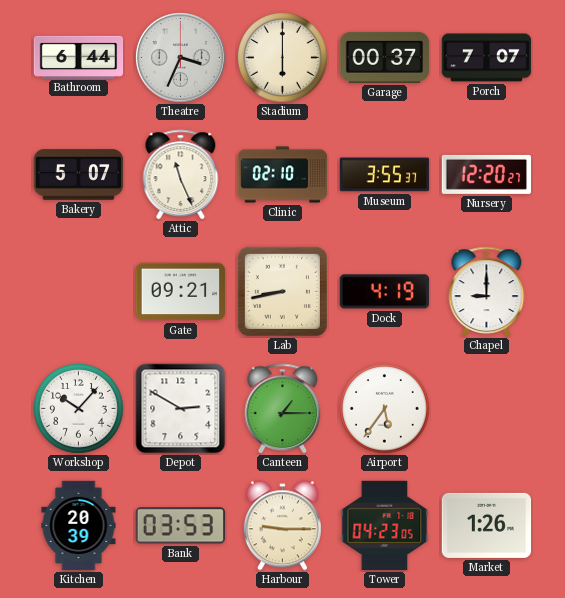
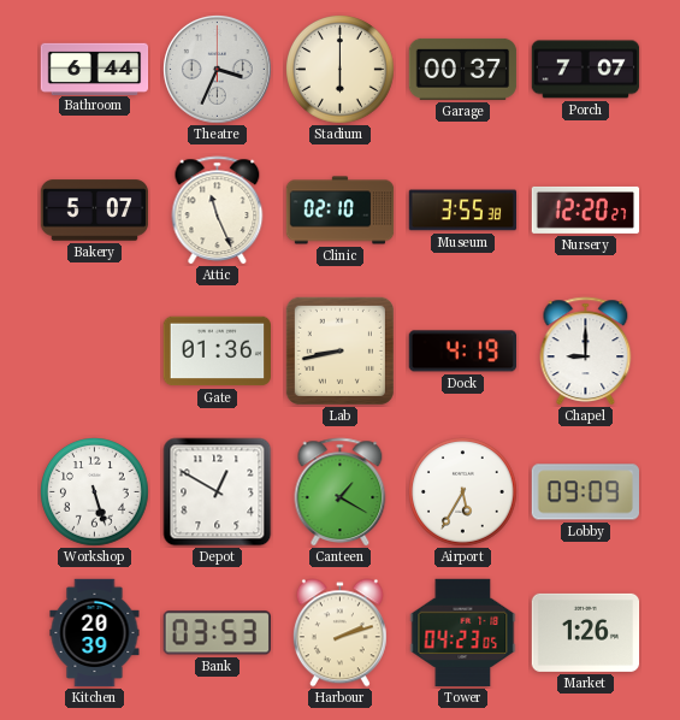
Museum: 3:55:37 -> 3:55:38
Gate: 09:21 -> 01:36
Workshop: 10:07 -> 5:27
Depot: 2:50 -> 12:50
Canteen: 1:15 -> 1:20
Airport: 5:36 -> 5:35
Lobby: none -> 09:09
Harbour: 9:15 -> 2:12
